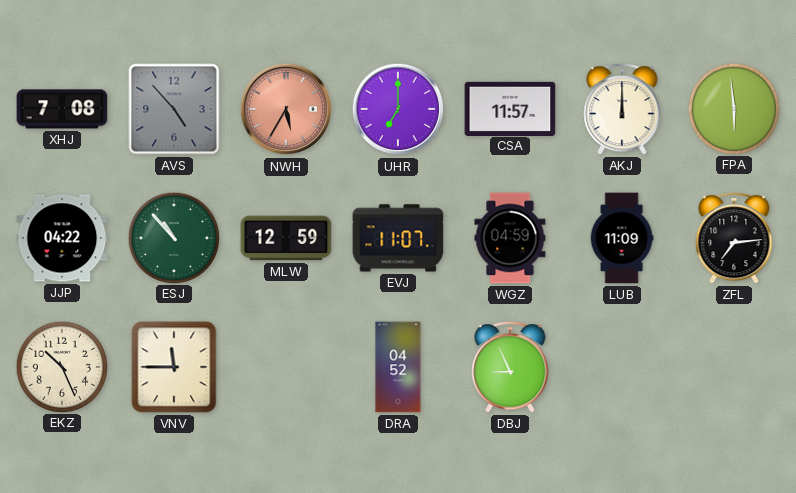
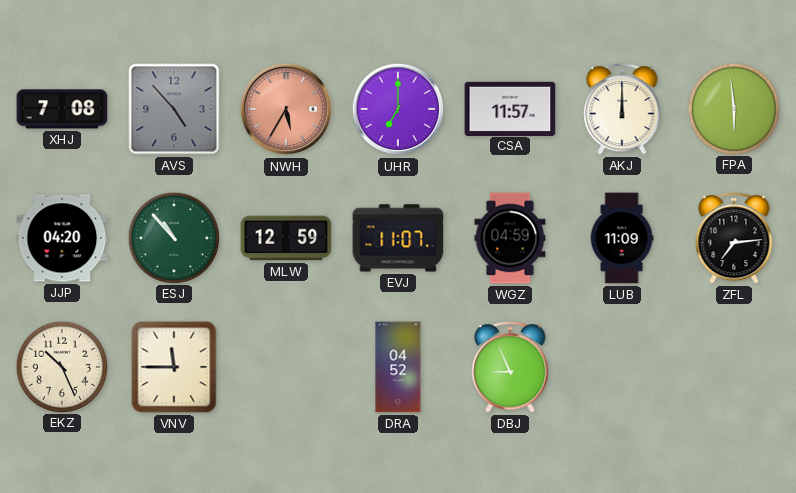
JJP: 04:22 -> 04:20
